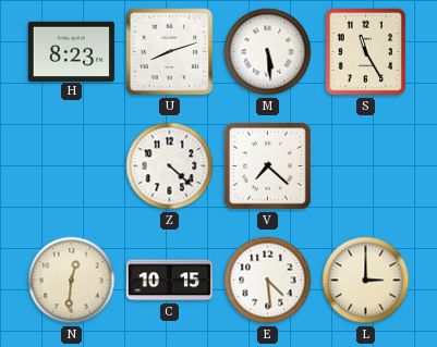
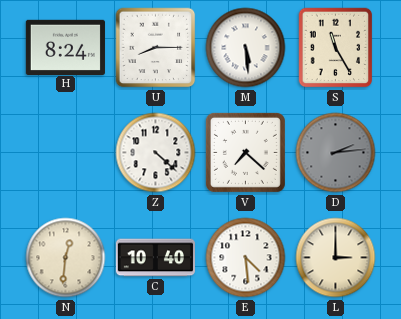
H: 8:23 -> 8:24
U: 8:12 -> 8:15
D: none -> 2:14
C: 10:15 -> 10:40
